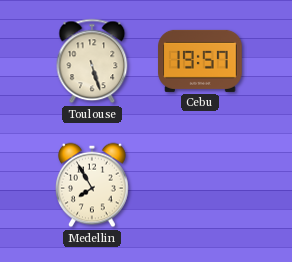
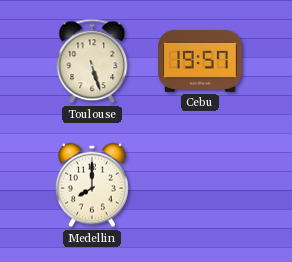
Medellin: 7:55 -> 8:00
